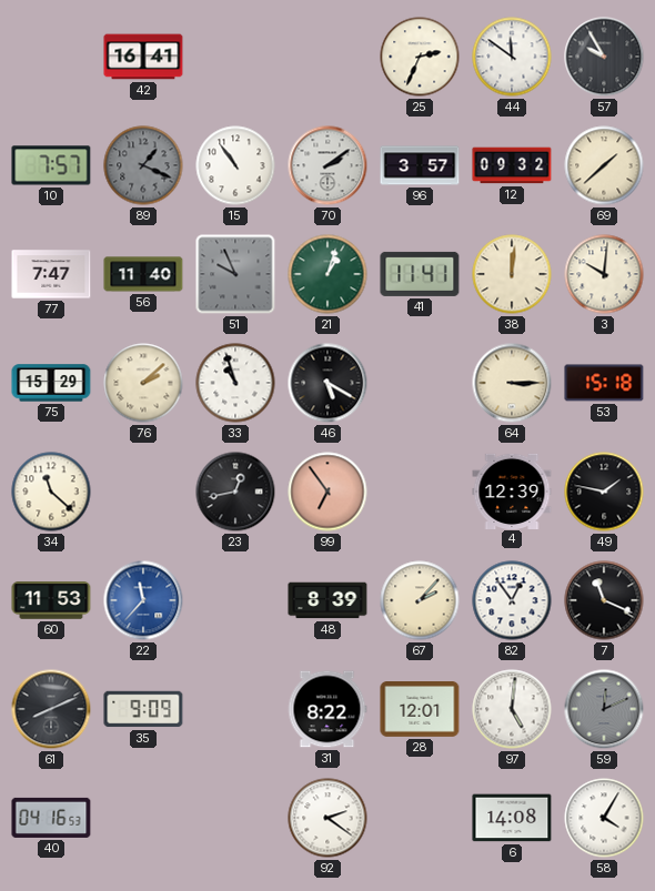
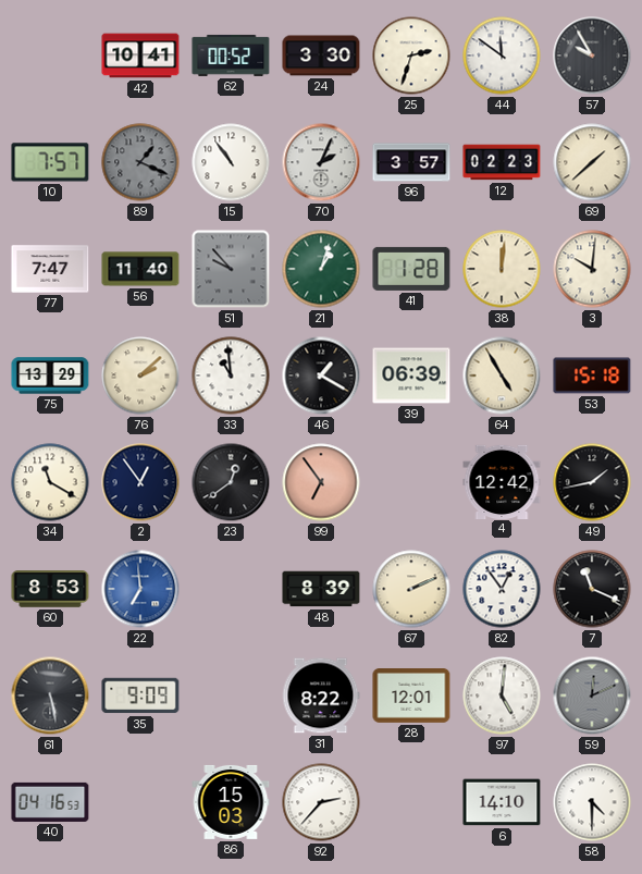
42: 16:41 -> 10:41
62: none -> 00:52
24: none -> 3:30
25: 2:34 -> 2:33
70: 2:09 -> 2:04
12: 09:32 -> 02:23
51: 9:56 -> 9:53
41: 11:41 -> 1:28
75: 15:29 -> 13:29
33: 10:57 -> 10:59
46: 5:20 -> 1:20
39: none -> 06:39
64: 3:15 -> 4:55
34: 11:22 -> 11:20
2: none -> 12:54
23: 12:43 -> 12:39
4: 12:39 -> 12:42
49: 1:47 -> 1:43
60: 11:53 -> 8:53
22: 11:37 -> 6:59
67: 2:07 -> 2:11
61: 8:11 -> 5:28
86: none -> 15:03
92: 2:21 -> 2:37
6: 14:08 -> 14:10
58: 4:05 -> 4:30
